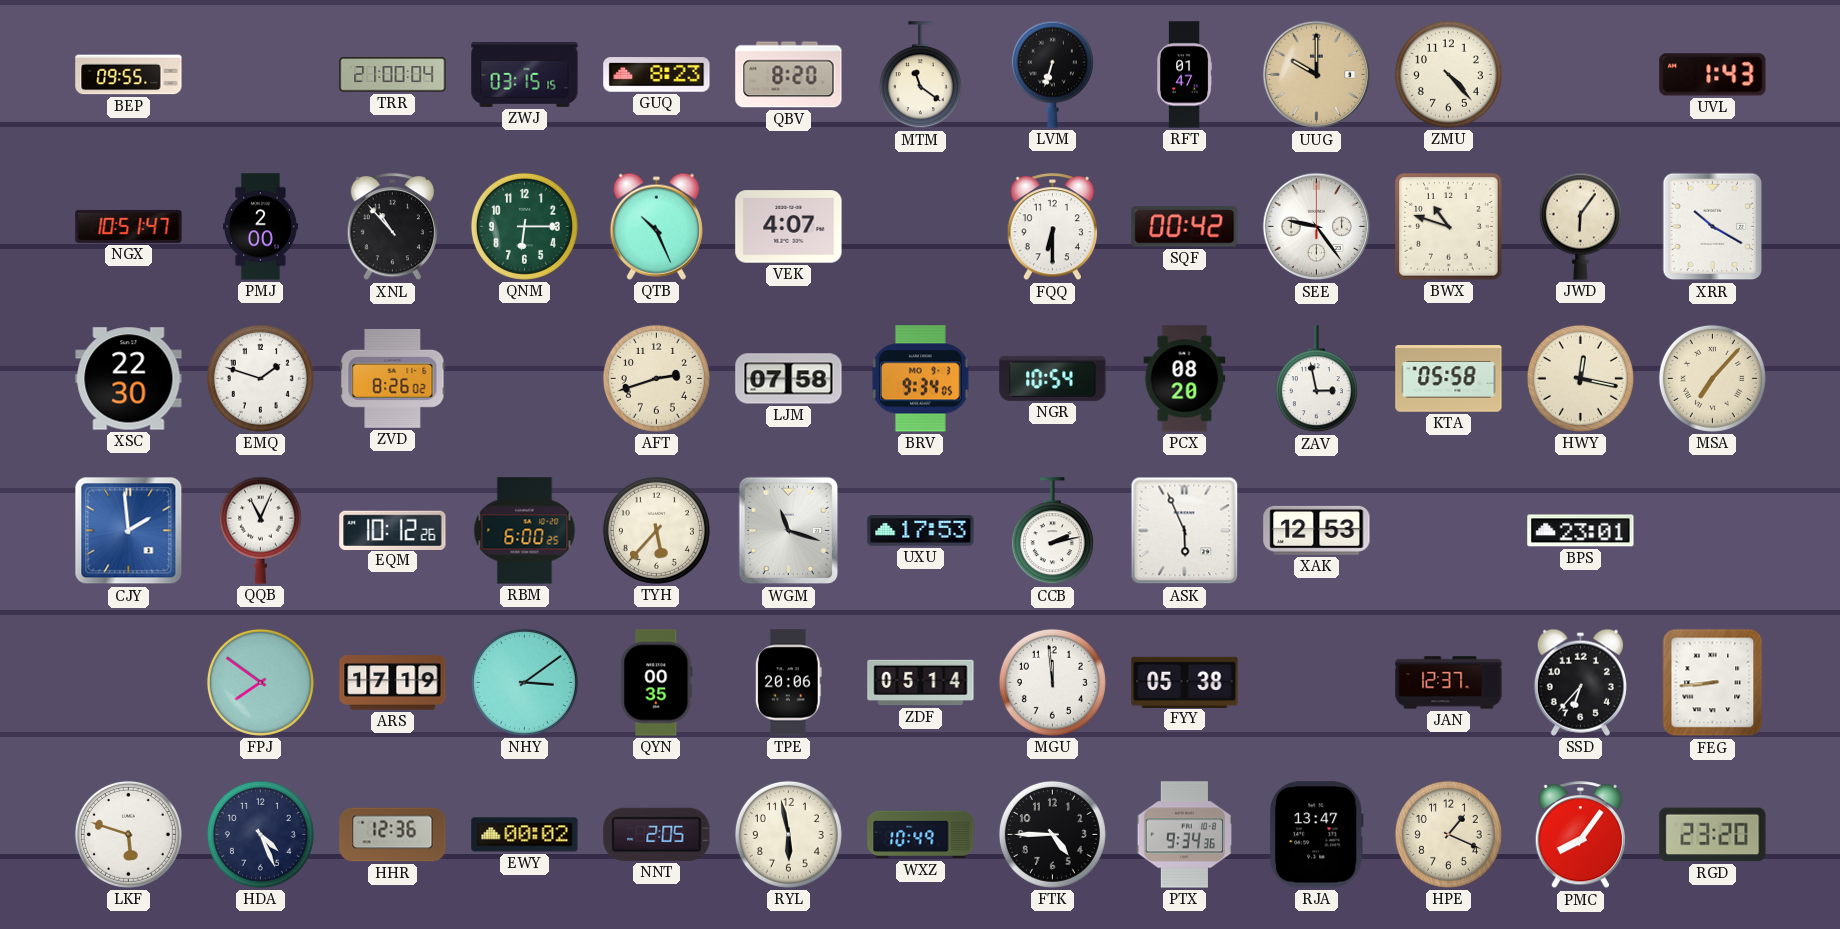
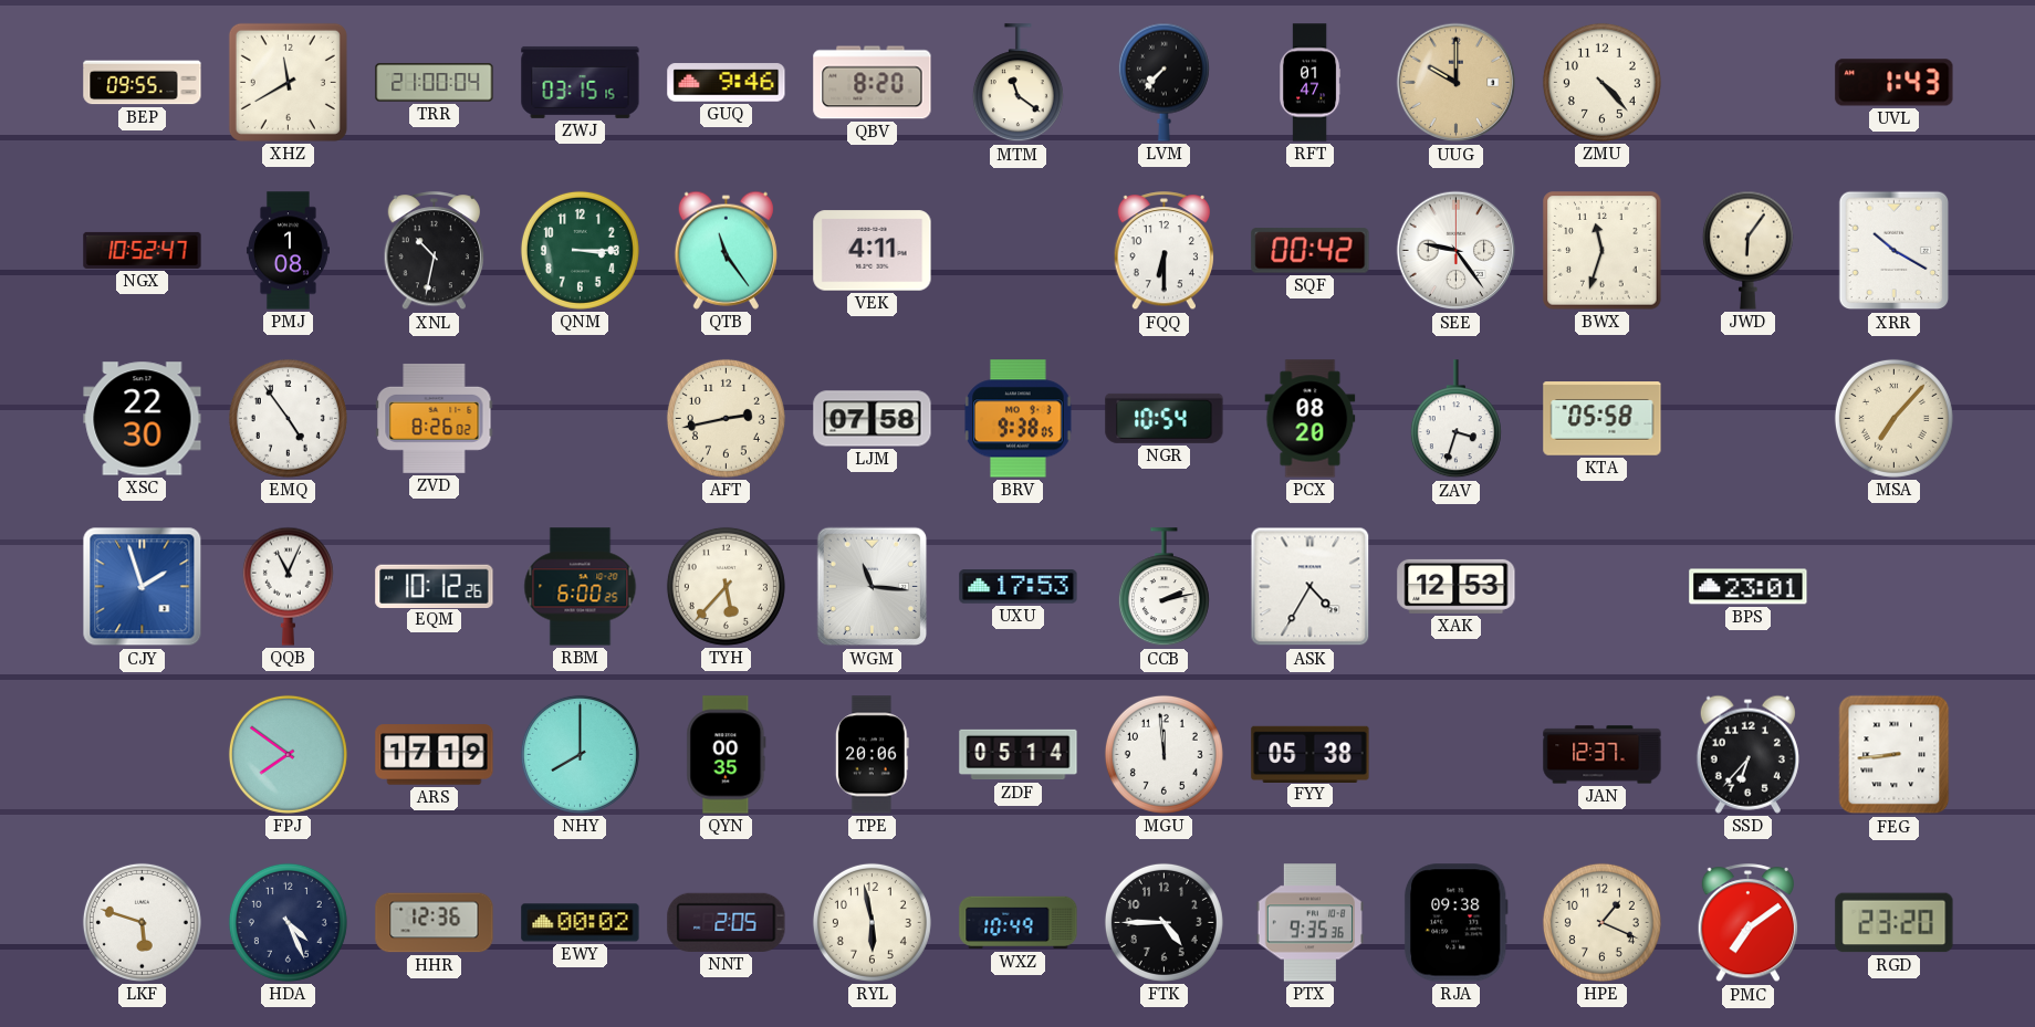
XHZ: none -> 11:40
GUQ: 8:23 -> 9:46
LVM: 6:33 -> 7:37
NGX: 10:51 -> 10:52
PMJ: 2:00 -> 1:08
XNL: 10:53 -> 10:32
QNM: 6:15 -> 3:15
QTB: 10:26 -> 11:24
VEK: 4:07 -> 4:11
BWX: 10:48 -> 11:33
EMQ: 1:48 -> 4:54
AFT: 2:42 -> 2:43
BRV: 9:34 -> 9:38
ZAV: 2:58 -> 3:33
HWY: 12:17 -> none
CJY: 1:59 -> 1:57
WGM: 11:18 -> 11:16
ASK: 5:56 -> 4:35
NHY: 3:09 -> 8:00
PTX: 9:34 -> 9:35
RJA: 13:47 -> 09:38
PMC: 8:06 -> 7:09
